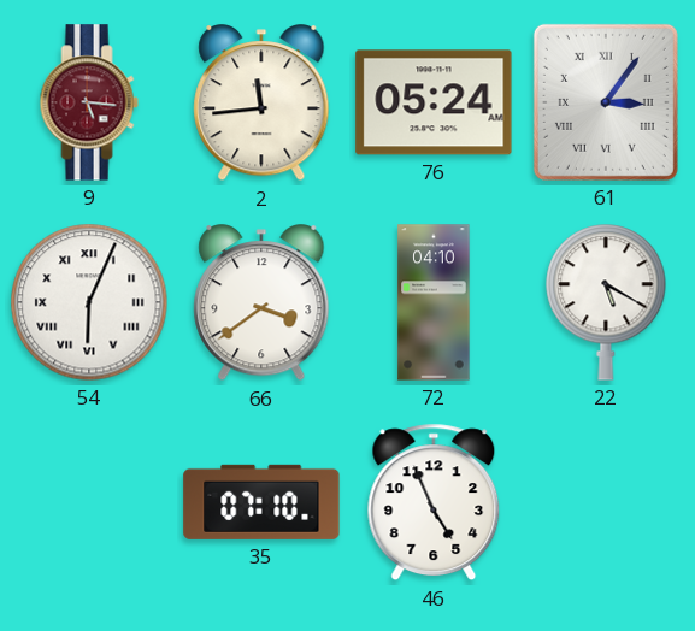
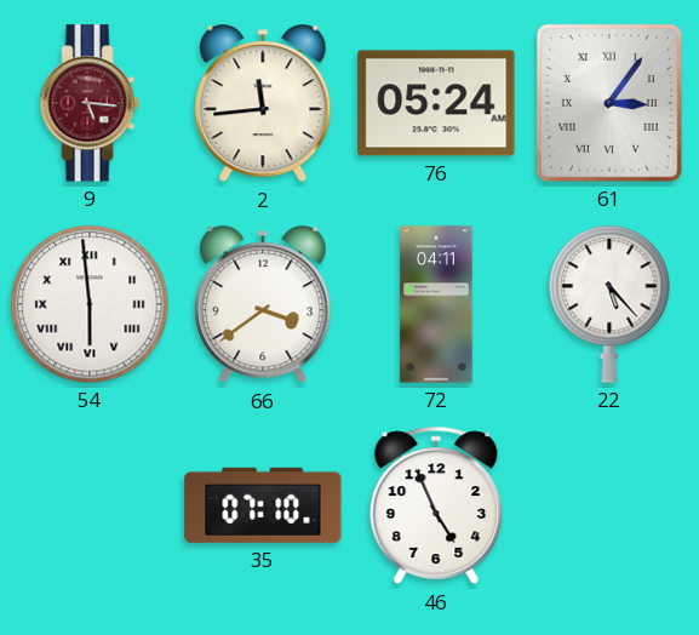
54: 6:04 -> 5:59
72: 04:10 -> 04:11
22: 5:20 -> 5:23
